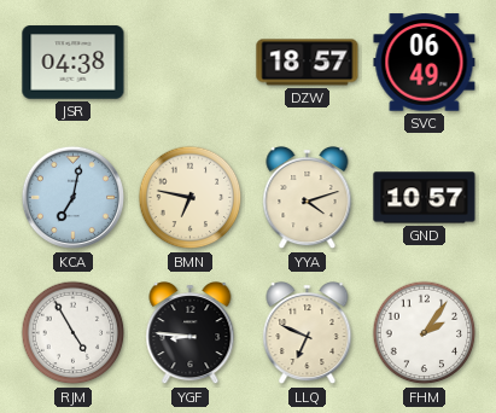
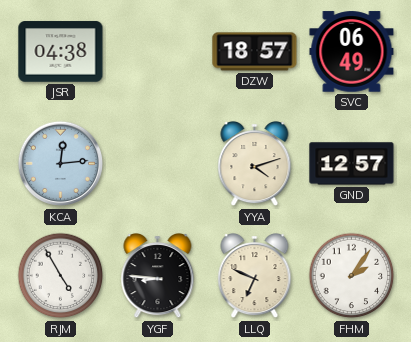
KCA: 7:02 -> 12:14
BMN: 6:47 -> none
GND: 10:57 -> 12:57
